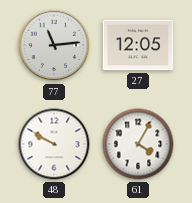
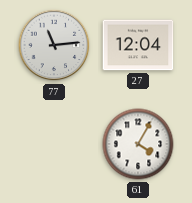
27: 12:05 -> 12:04
48: 9:50 -> none
